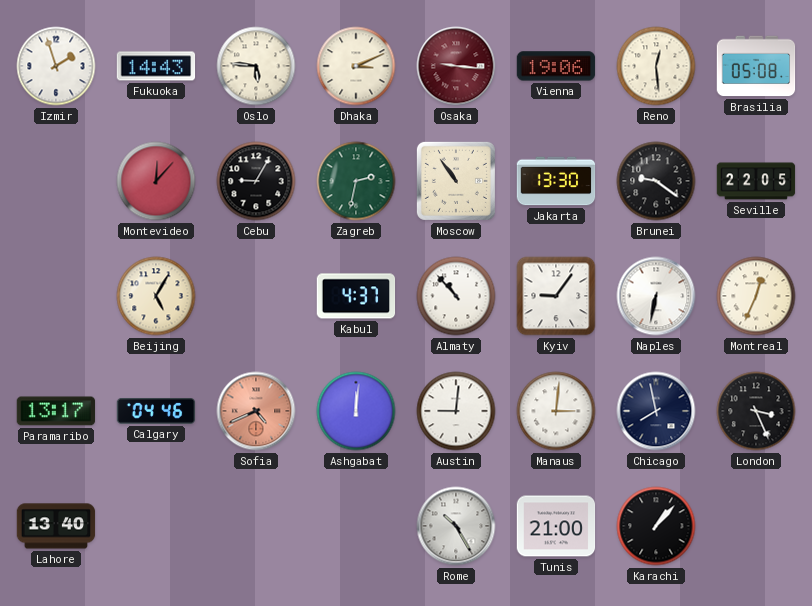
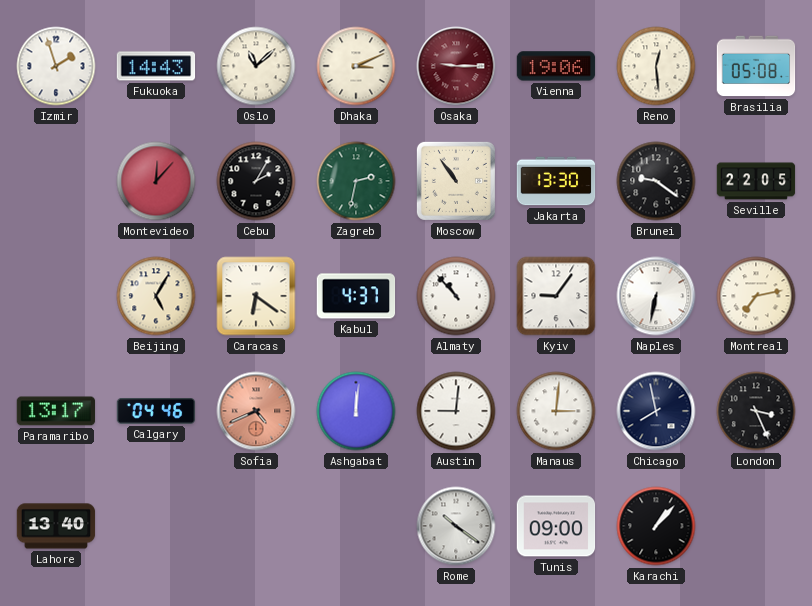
Oslo: 5:46 -> 11:08
Osaka: 9:16 -> 9:15
Cebu: 9:05 -> 2:05
Caracas: none -> 6:21
Montreal: 12:34 -> 7:13
Rome: 10:25 -> 10:21
Tunis: 21:00 -> 09:00
